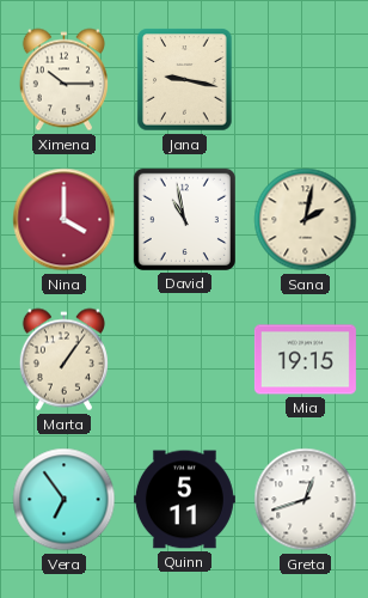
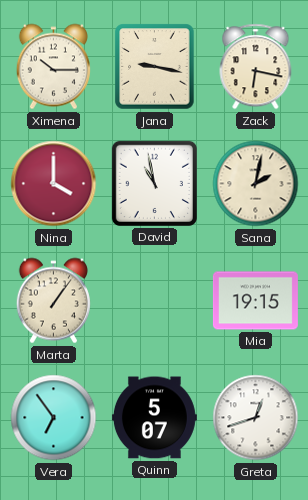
Zack: none -> 6:17
Quinn: 5:11 -> 5:07
